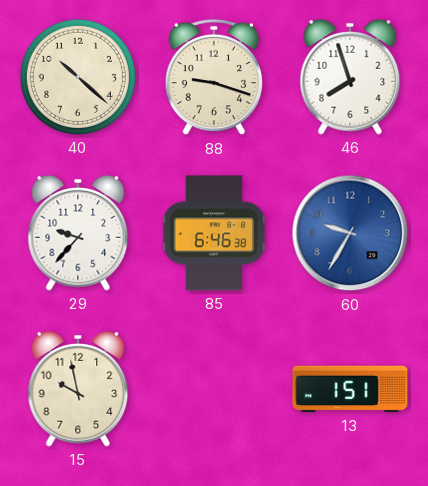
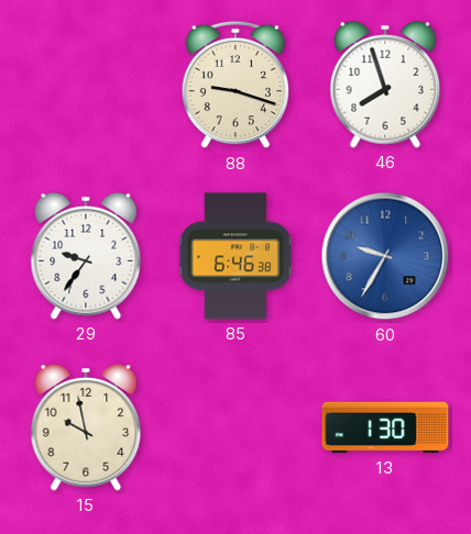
40: 10:22 -> none
29: 9:37 -> 9:36
13: 1:51 -> 1:30
